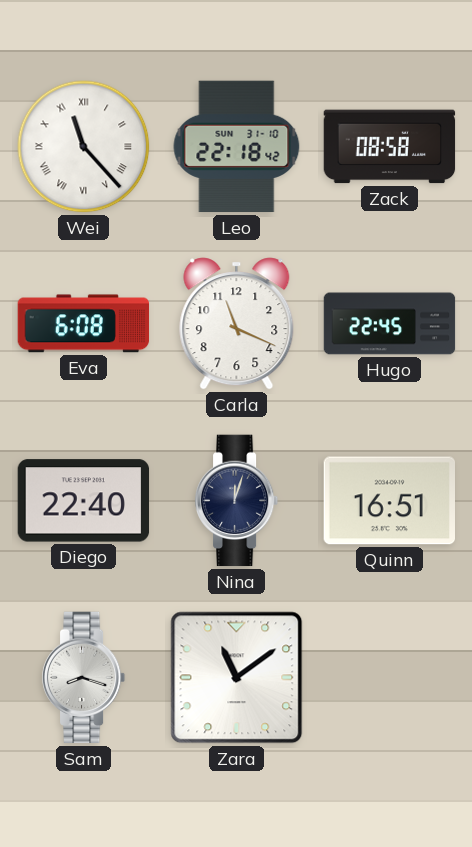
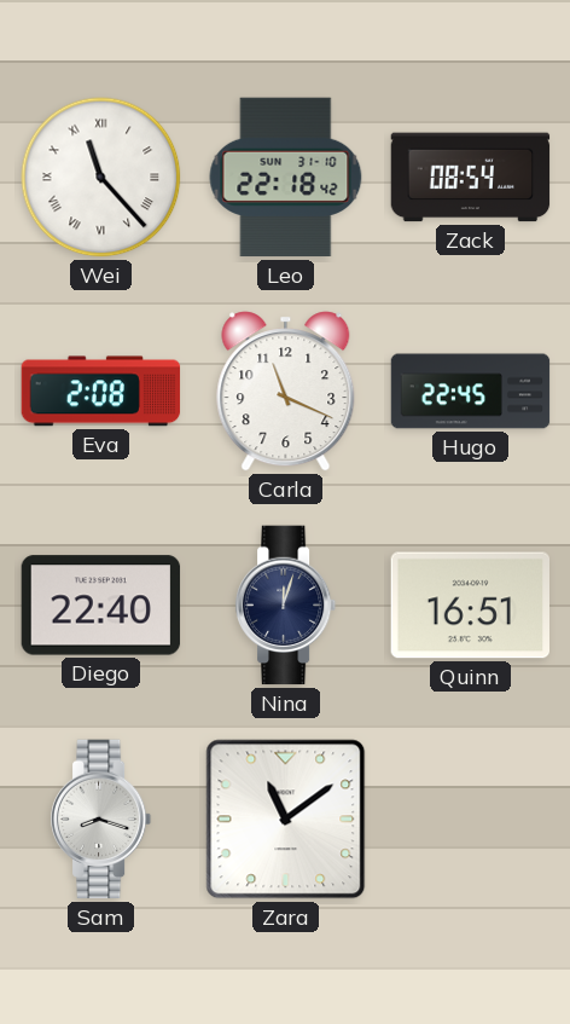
Zack: 08:58 -> 08:54
Eva: 6:08 -> 2:08
